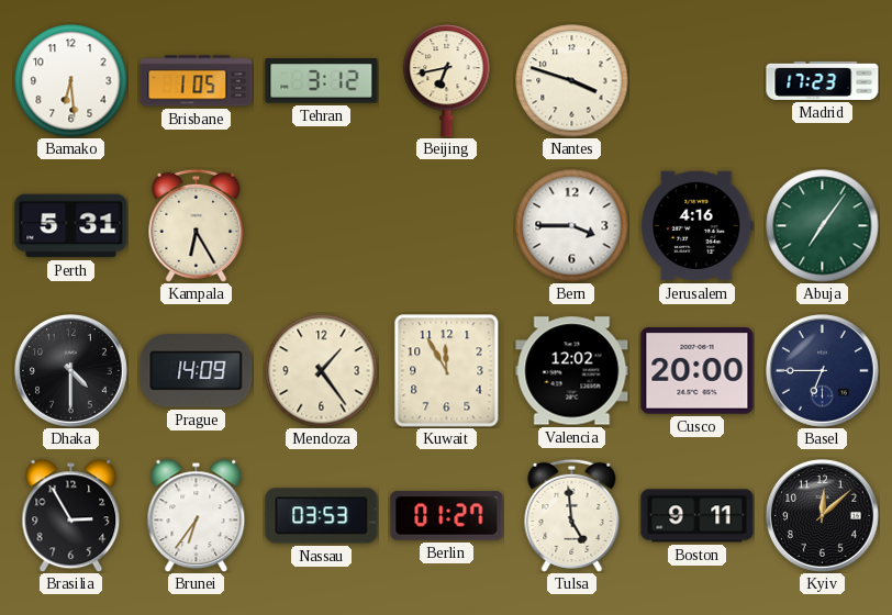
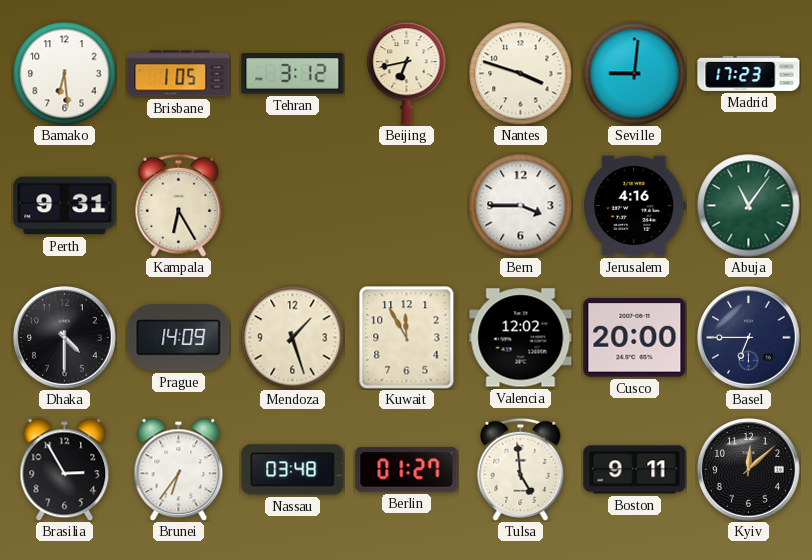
Seville: none -> 9:01
Perth: 5:31 -> 9:31
Abuja: 7:06 -> 11:06
Mendoza: 1:24 -> 1:27
Nassau: 03:53 -> 03:48
